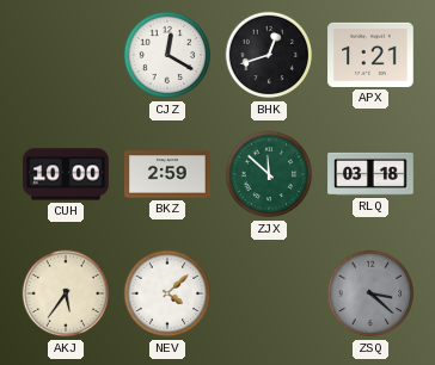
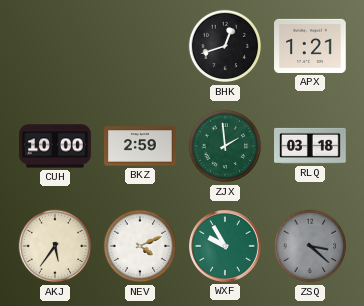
CJZ: 12:20 -> none
ZJX: 11:52 -> 1:59
NEV: 4:08 -> 4:11
WXF: none -> 9:55
